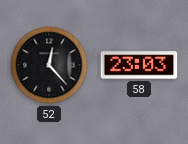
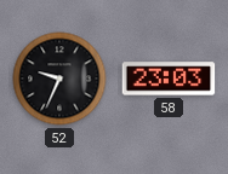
52: 12:23 -> 9:34
